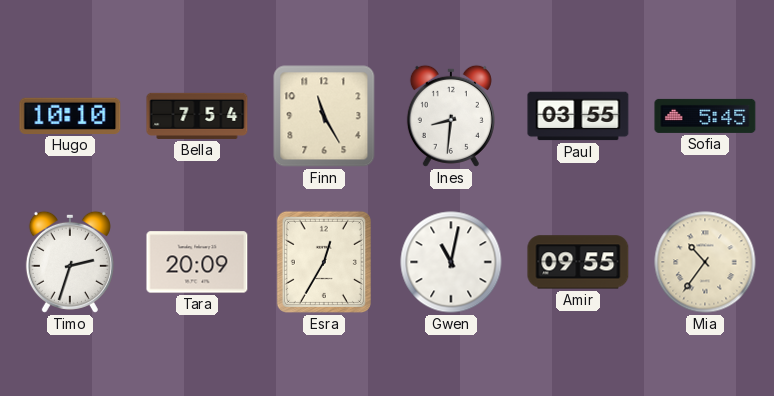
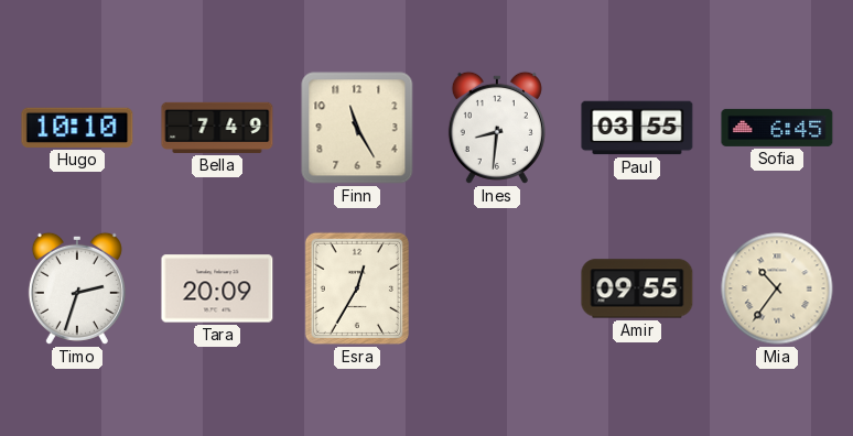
Bella: 7:54 -> 7:49
Sofia: 5:45 -> 6:45
Gwen: 11:02 -> none
